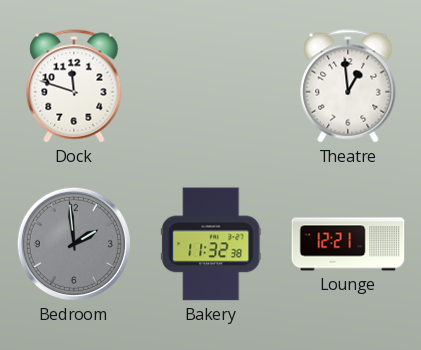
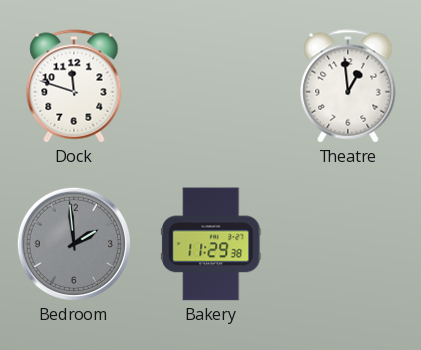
Bakery: 11:32 -> 11:29
Lounge: 12:21 -> none
